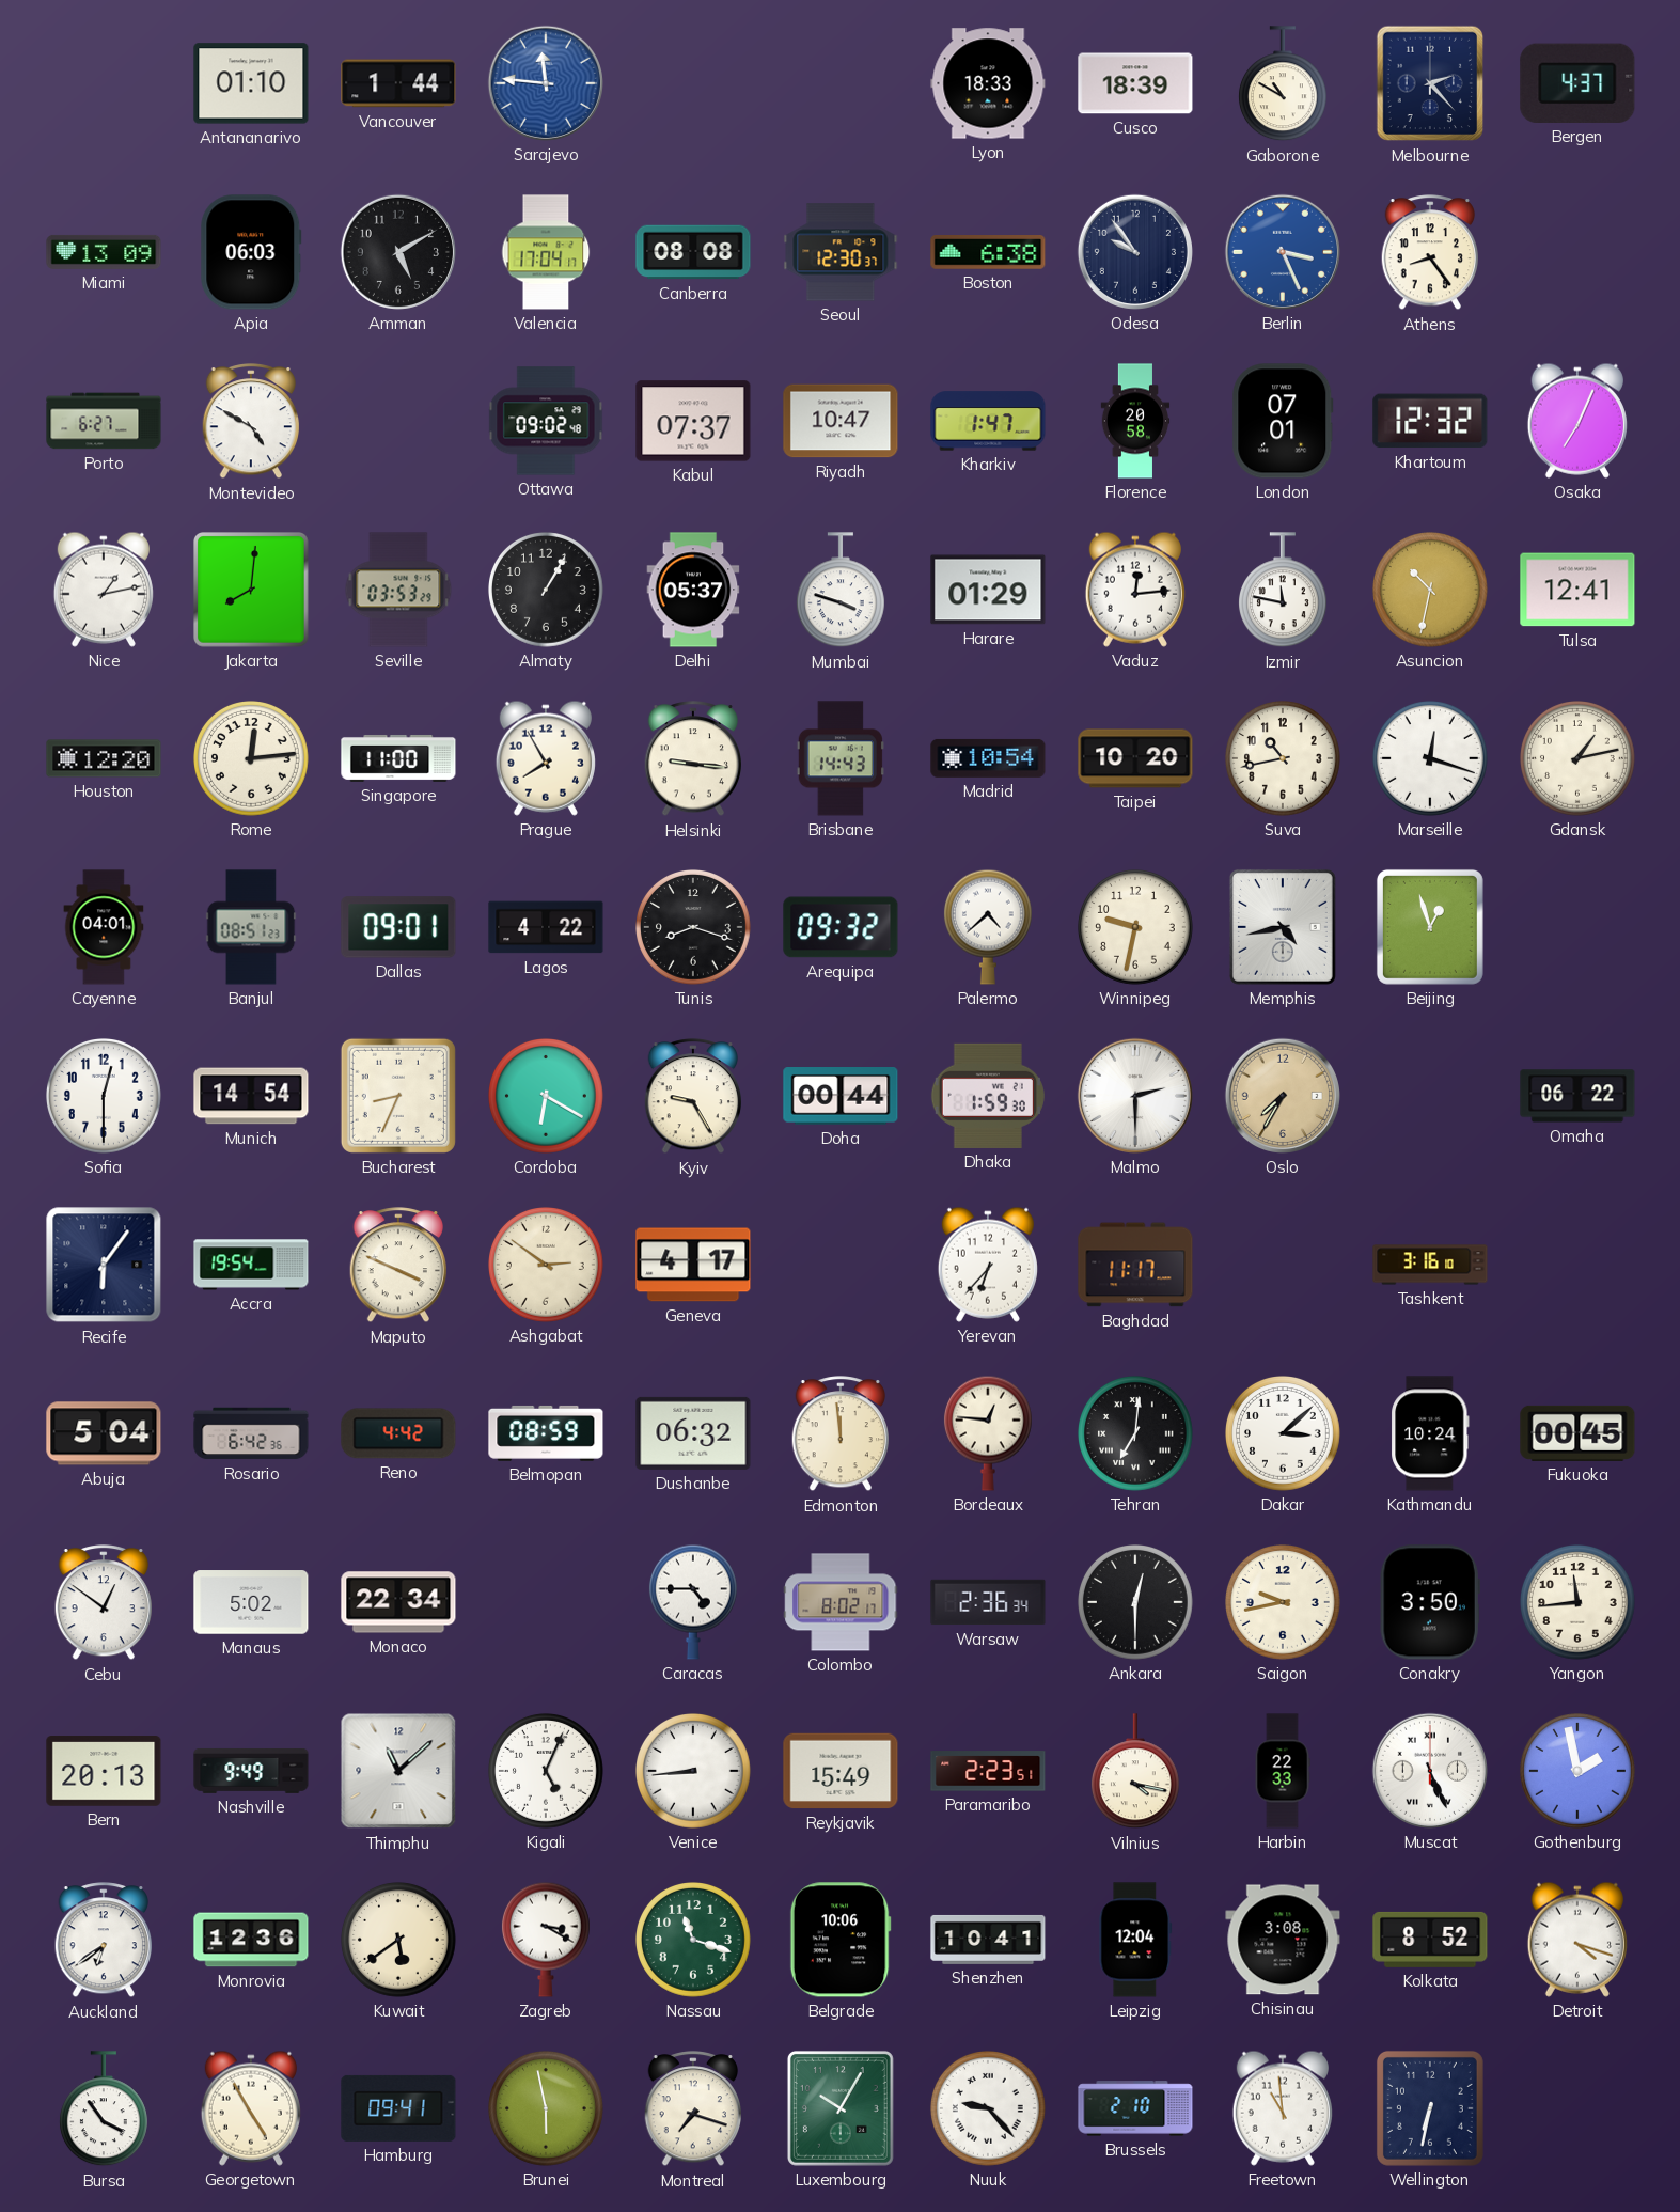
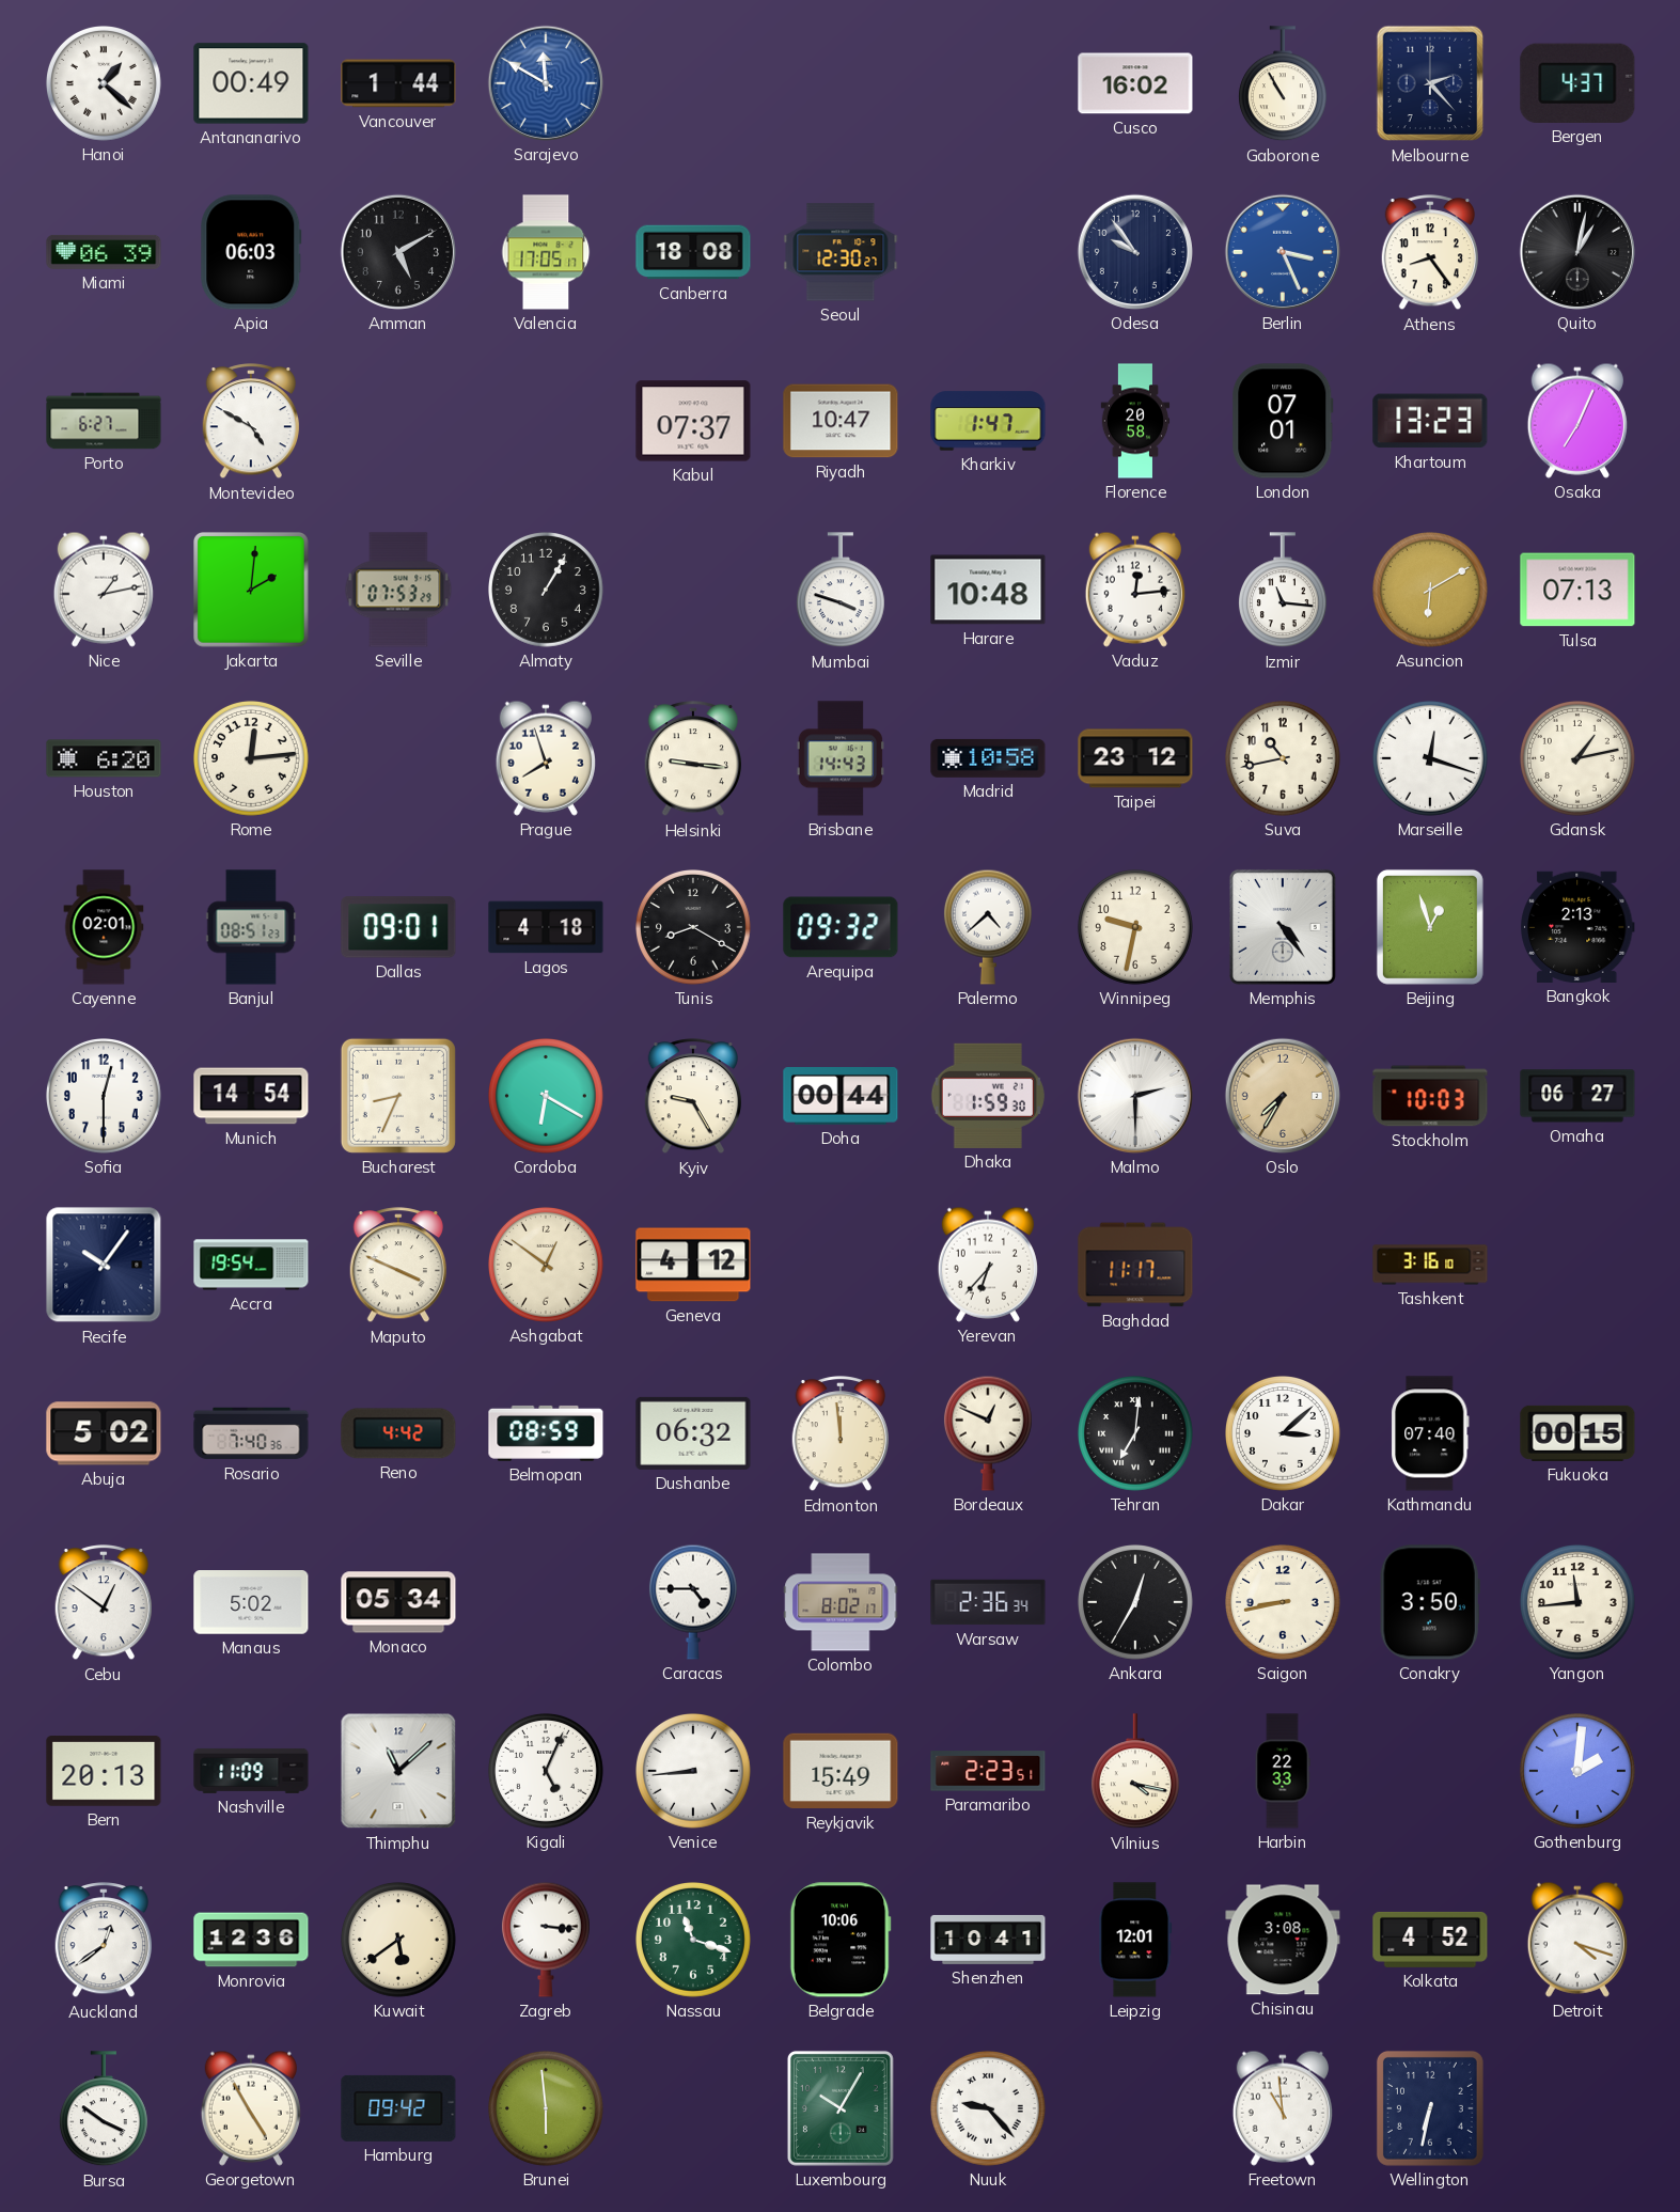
Hanoi: none -> 1:22
Antananarivo: 01:10 -> 00:49
Sarajevo: 11:46 -> 11:50
Lyon: 18:33 -> none
Cusco: 18:39 -> 16:02
Gaborone: 10:50 -> 10:55
Miami: 13:09 -> 06:39
Valencia: 17:04 -> 17:05
Canberra: 08:08 -> 18:08
Seoul: 12:30:37 -> 12:30:27
Boston: 6:38 -> none
Quito: none -> 1:02
Ottawa: 09:02 -> none
Khartoum: 12:32 -> 13:23
Jakarta: 8:01 -> 2:01
Seville: 03:53 -> 07:53
Delhi: 05:37 -> none
Harare: 01:29 -> 10:48
Izmir: 11:47 -> 11:16
Asuncion: 10:32 -> 6:10
Tulsa: 12:41 -> 07:13
Houston: 12:20 -> 6:20
Singapore: 11:00 -> none
Prague: 7:55 -> 7:57
Madrid: 10:54 -> 10:58
Taipei: 10:20 -> 23:12
Cayenne: 04:01 -> 02:01
Lagos: 4:22 -> 4:18
Tunis: 8:18 -> 8:20
Memphis: 4:43 -> 4:24
Bangkok: none -> 2:13
Stockholm: none -> 10:03
Omaha: 06:22 -> 06:27
Recife: 6:06 -> 10:06
Ashgabat: 2:51 -> 12:51
Geneva: 4:17 -> 4:12
Abuja: 5:04 -> 5:02
Rosario: 6:42 -> 7:40
Bordeaux: 12:46 -> 12:49
Kathmandu: 10:24 -> 07:40
Fukuoka: 00:45 -> 00:15
Monaco: 22:34 -> 05:34
Ankara: 12:30 -> 12:35
Saigon: 9:43 -> 8:43
Nashville: 9:49 -> 11:09
Muscat: 5:26 -> none
Gothenburg: 1:58 -> 2:01
Auckland: 6:39 -> 12:39
Zagreb: 3:20 -> 3:16
Leipzig: 12:04 -> 12:01
Kolkata: 8:52 -> 4:52
Bursa: 3:54 -> 3:51
Hamburg: 09:41 -> 09:42
Brunei: 5:58 -> 5:59
Montreal: 7:18 -> none
Brussels: 2:10 -> none
